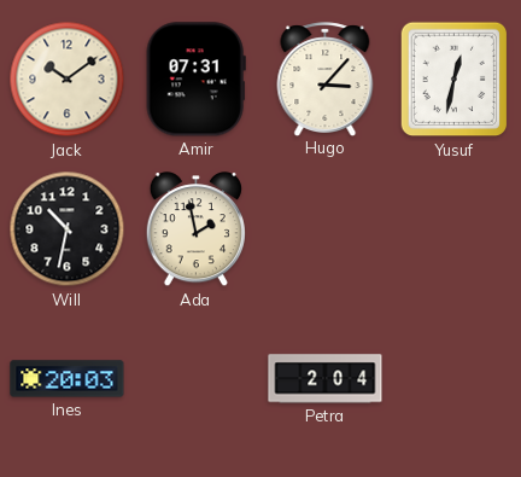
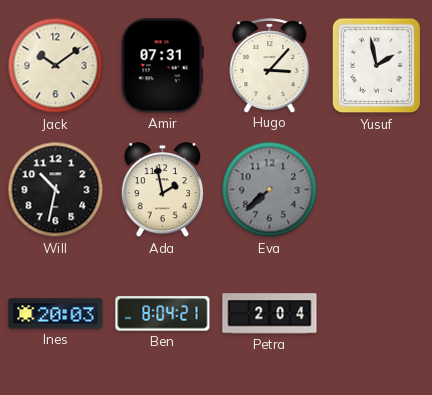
Yusuf: 12:32 -> 1:58
Eva: none -> 7:38
Ben: none -> 8:04
